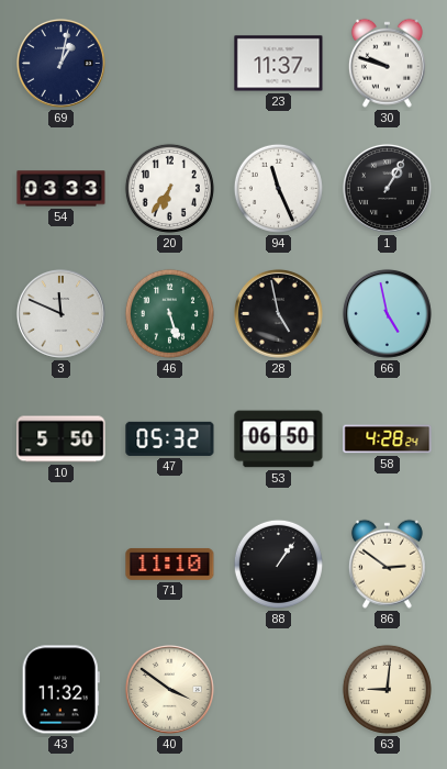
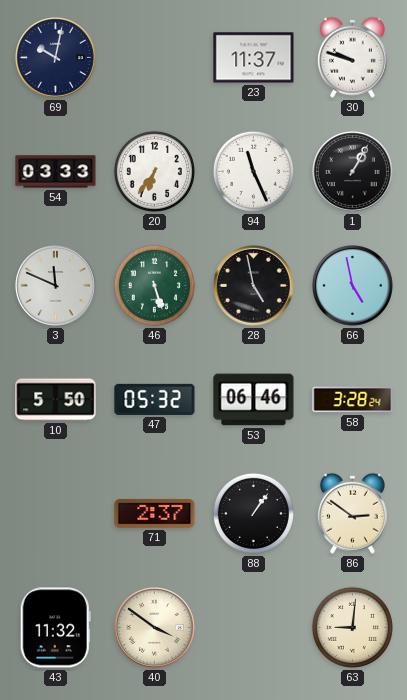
69: 1:02 -> 10:02
53: 06:50 -> 06:46
58: 4:28 -> 3:28
71: 11:10 -> 2:37
